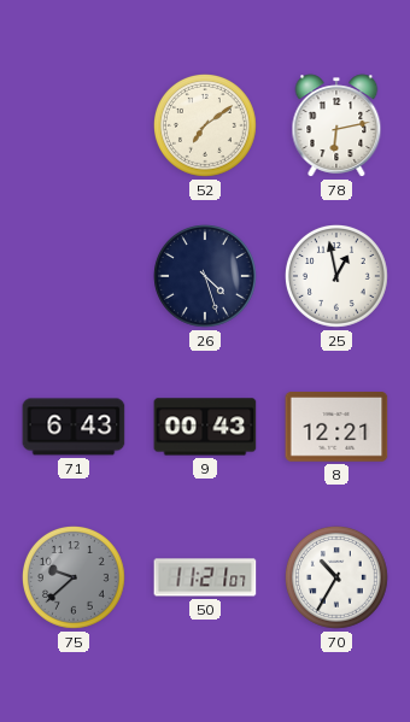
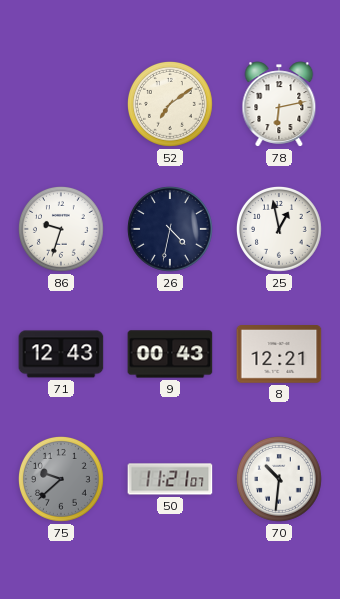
86: none -> 9:33
26: 4:27 -> 4:32
71: 6:43 -> 12:43
70: 10:35 -> 10:31
